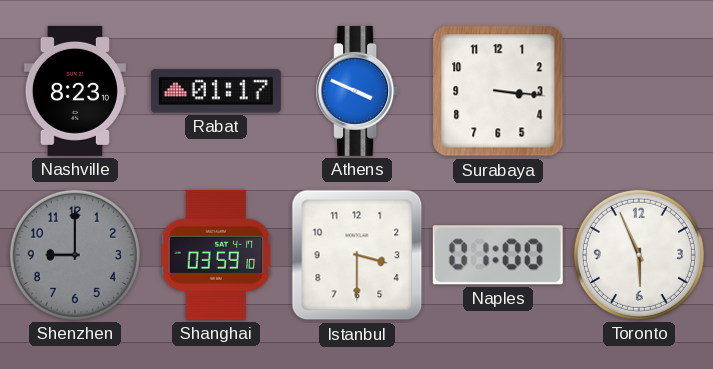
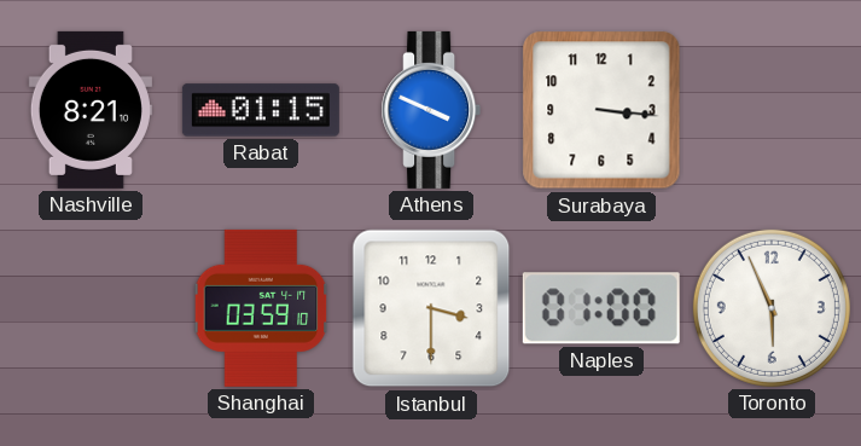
Nashville: 8:23 -> 8:21
Rabat: 01:17 -> 01:15
Shenzhen: 9:00 -> none
